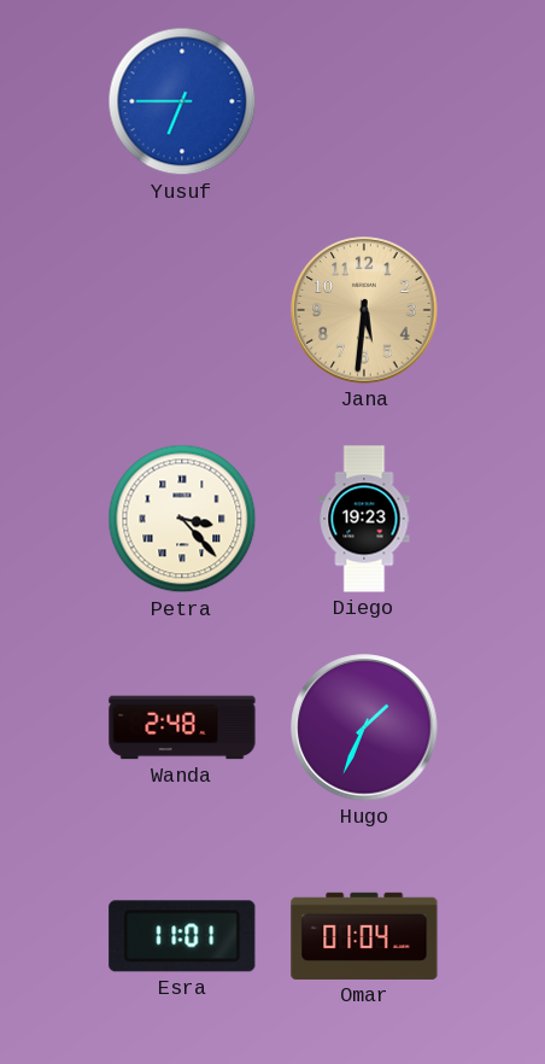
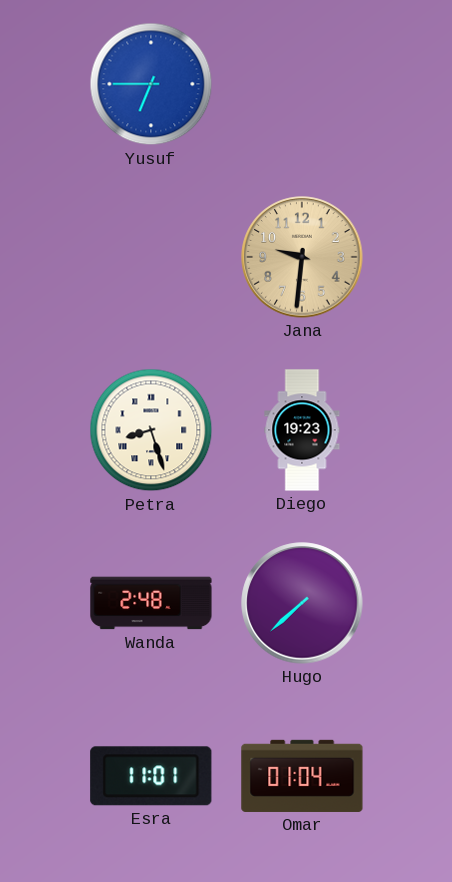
Jana: 5:31 -> 9:31
Petra: 3:23 -> 8:27
Hugo: 1:34 -> 7:38
